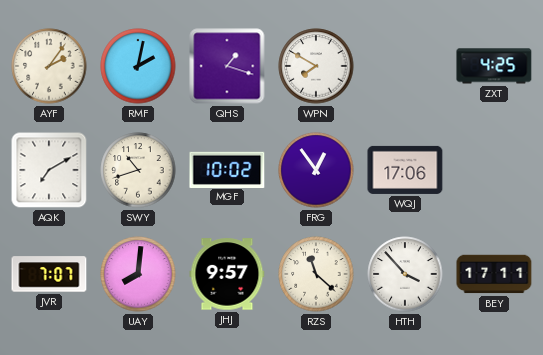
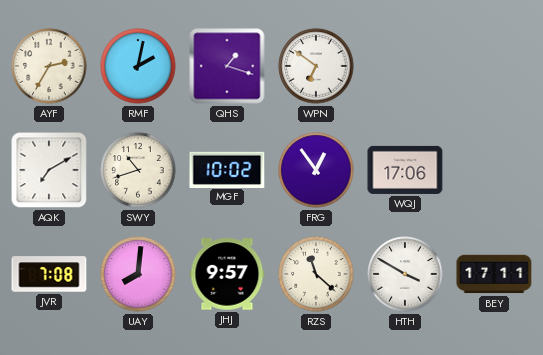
AYF: 2:06 -> 2:35
WPN: 7:50 -> 6:51
ZXT: 4:25 -> none
JVR: 7:07 -> 7:08
HTH: 3:53 -> 3:50
